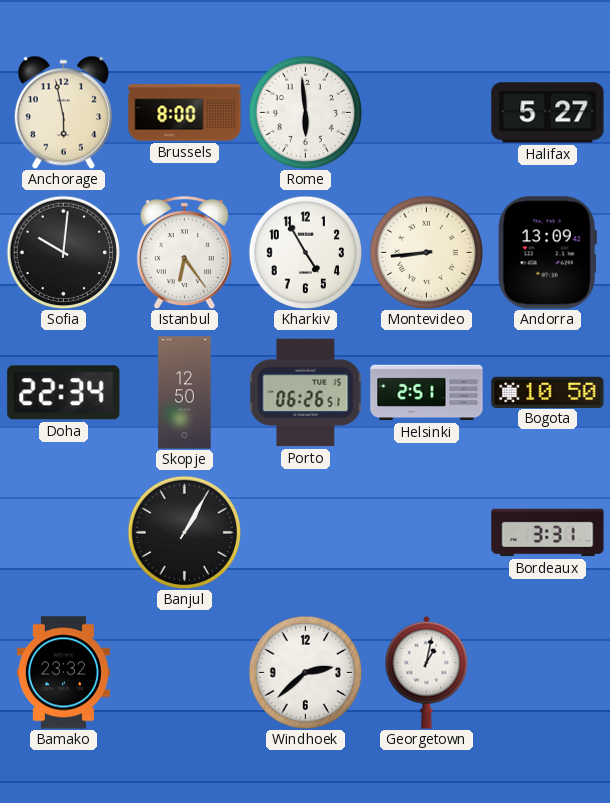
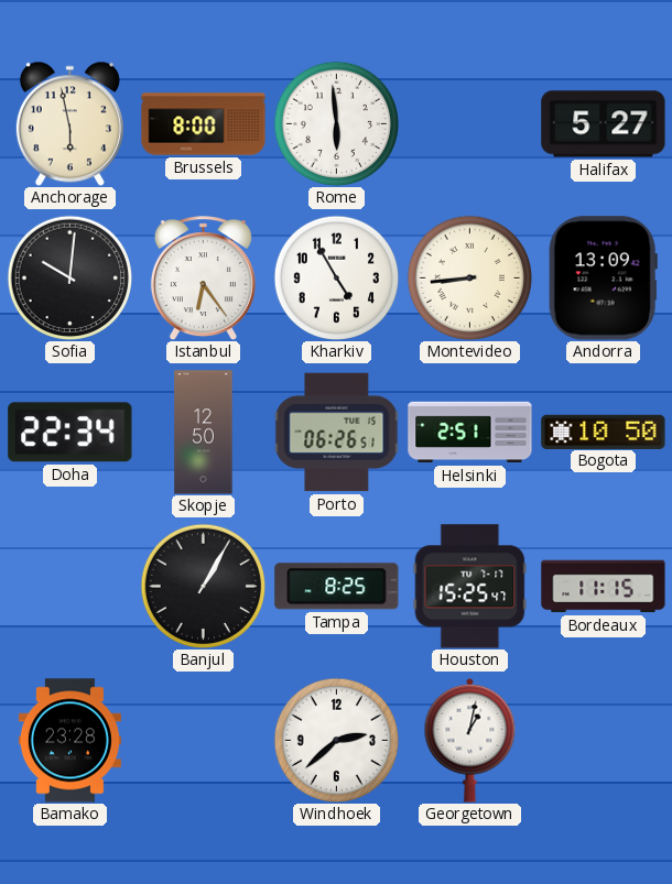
Tampa: none -> 8:25
Houston: none -> 15:25
Bordeaux: 3:31 -> 11:15
Bamako: 23:32 -> 23:28
